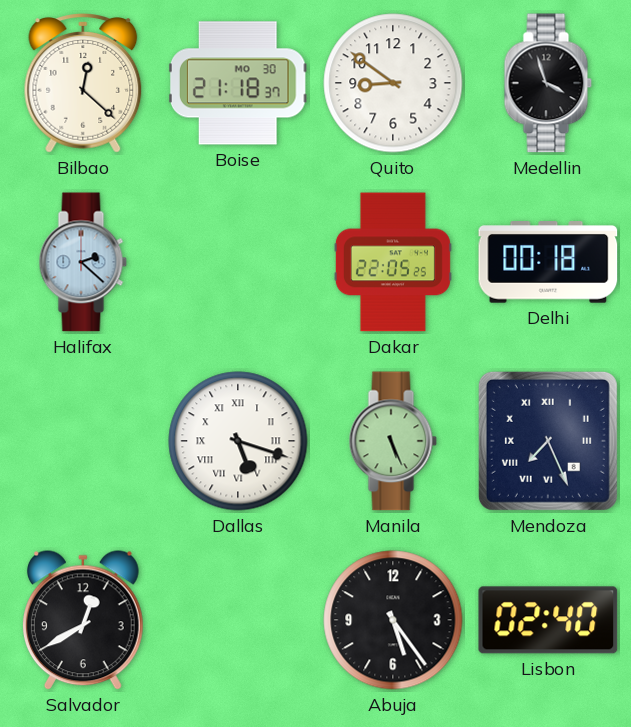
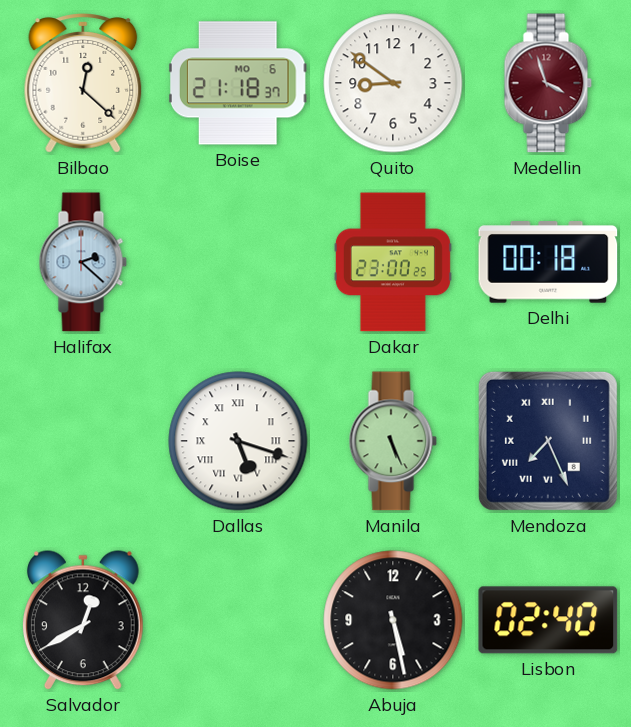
Boise date: MO 30 -> MO 6
Medellin dial: black -> burgundy
Dakar: 22:05 -> 23:00
Abuja: 5:24 -> 5:28
